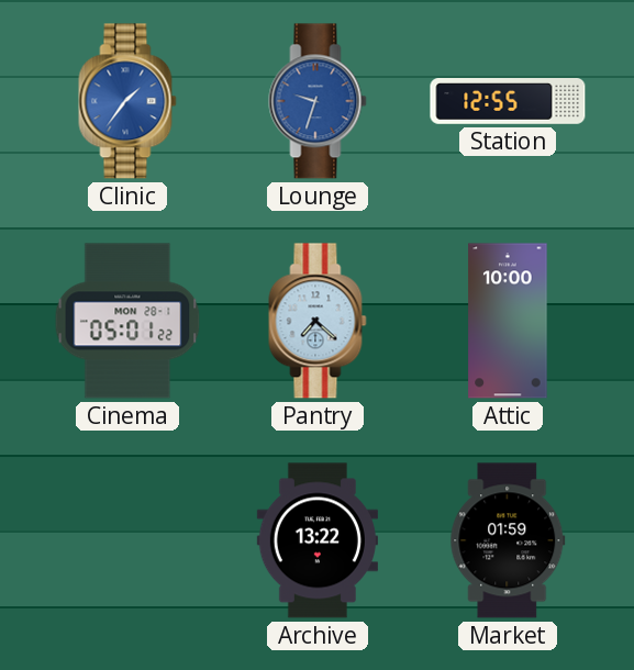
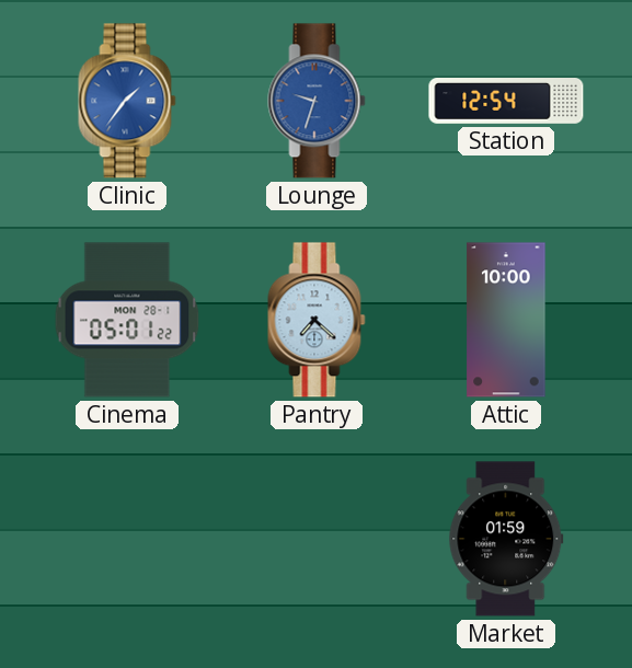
Station: 12:55 -> 12:54
Archive: 13:22 -> none
